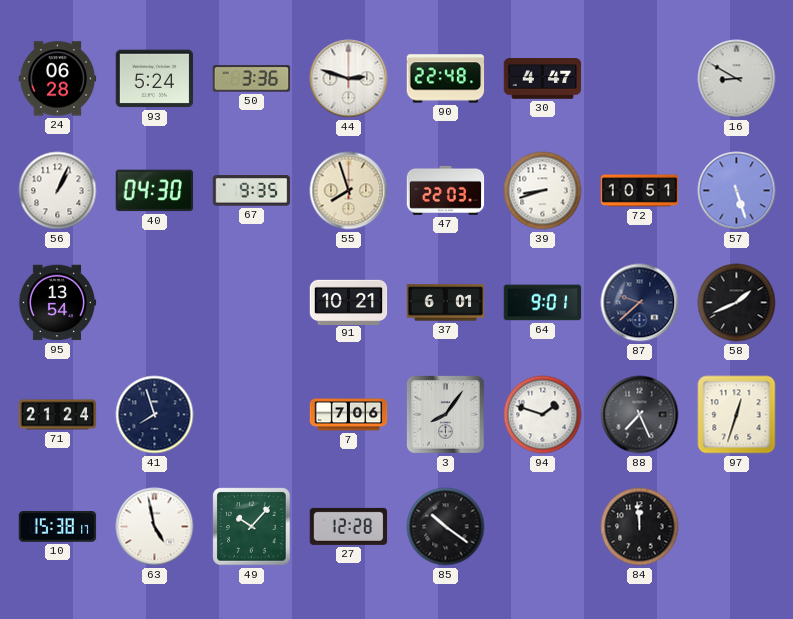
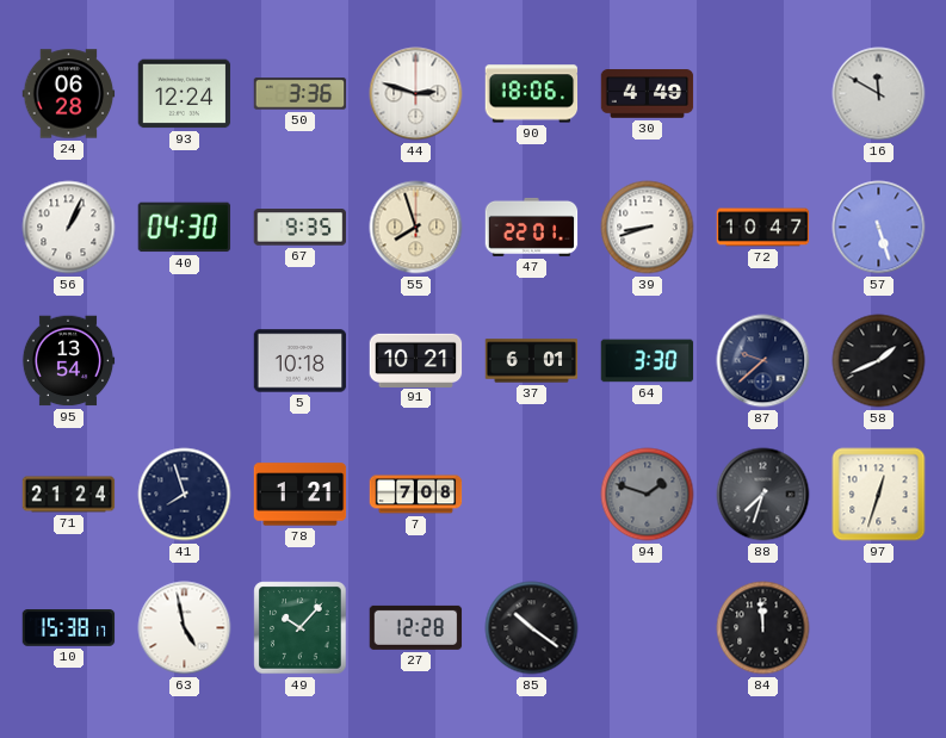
93: 5:24 -> 12:24
90: 22:48 -> 18:06
30: 4:47 -> 4:49
16: 8:50 -> 11:50
47: 22:03 -> 22:01
72: 10:51 -> 10:47
5: none -> 10:18
64: 9:01 -> 3:30
78: none -> 1:21
7: 7:06 -> 7:08
3: 8:06 -> none
94 dial: white -> grey
88: 7:26 -> 7:33
